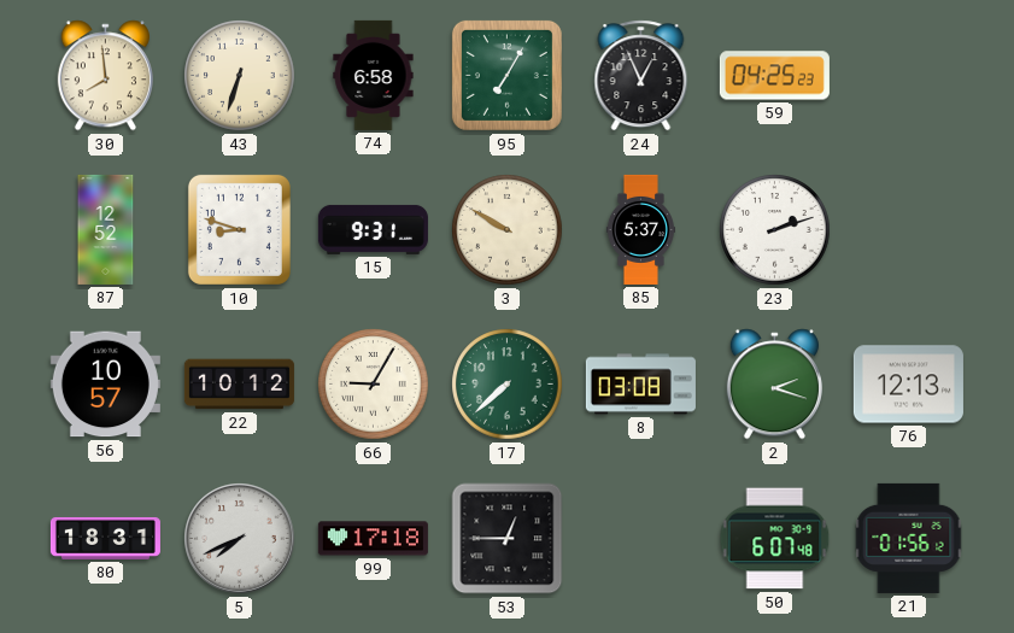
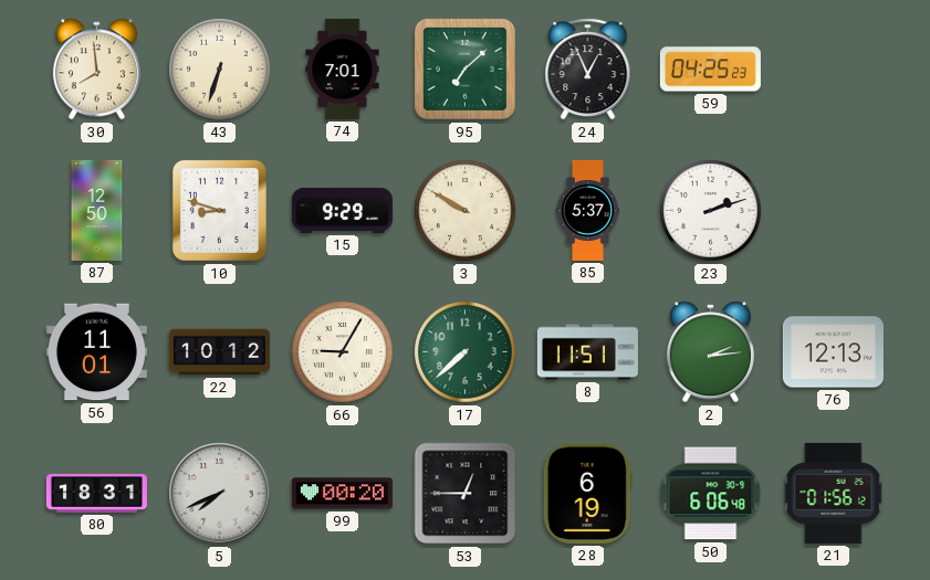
74: 6:58 -> 7:01
95: 7:05 -> 7:08
87: 12:52 -> 12:50
15: 9:31 -> 9:29
56: 10:57 -> 11:01
8: 03:08 -> 11:51
2: 2:18 -> 2:14
99: 17:18 -> 00:20
28: none -> 6:19
50: 6:07 -> 6:06
